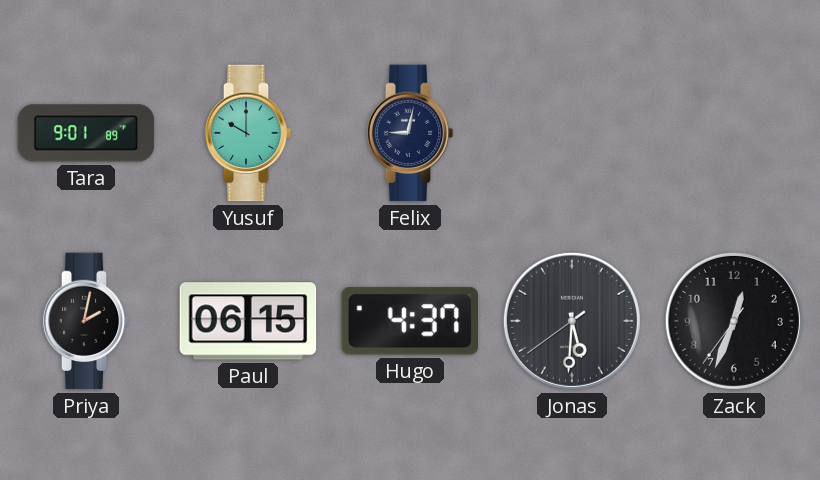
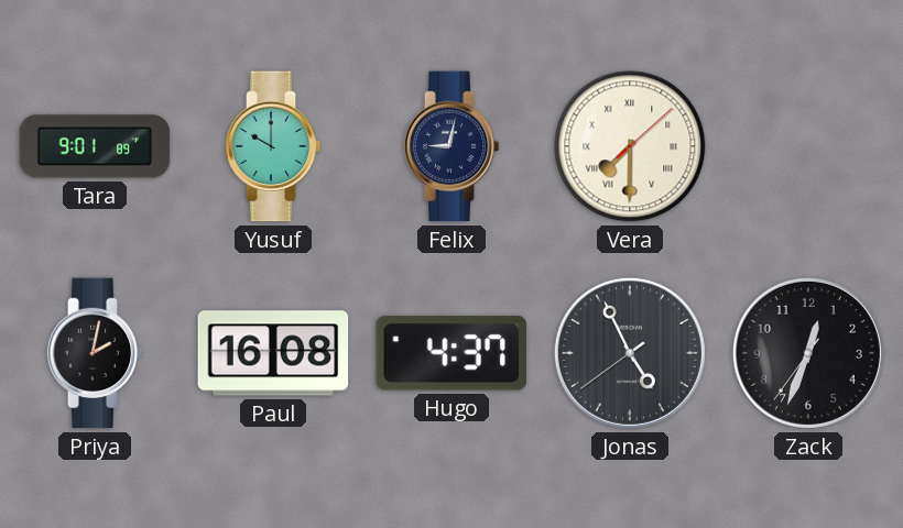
Vera: none -> 7:30
Paul: 06:15 -> 16:08
Jonas: 5:30 -> 4:55
